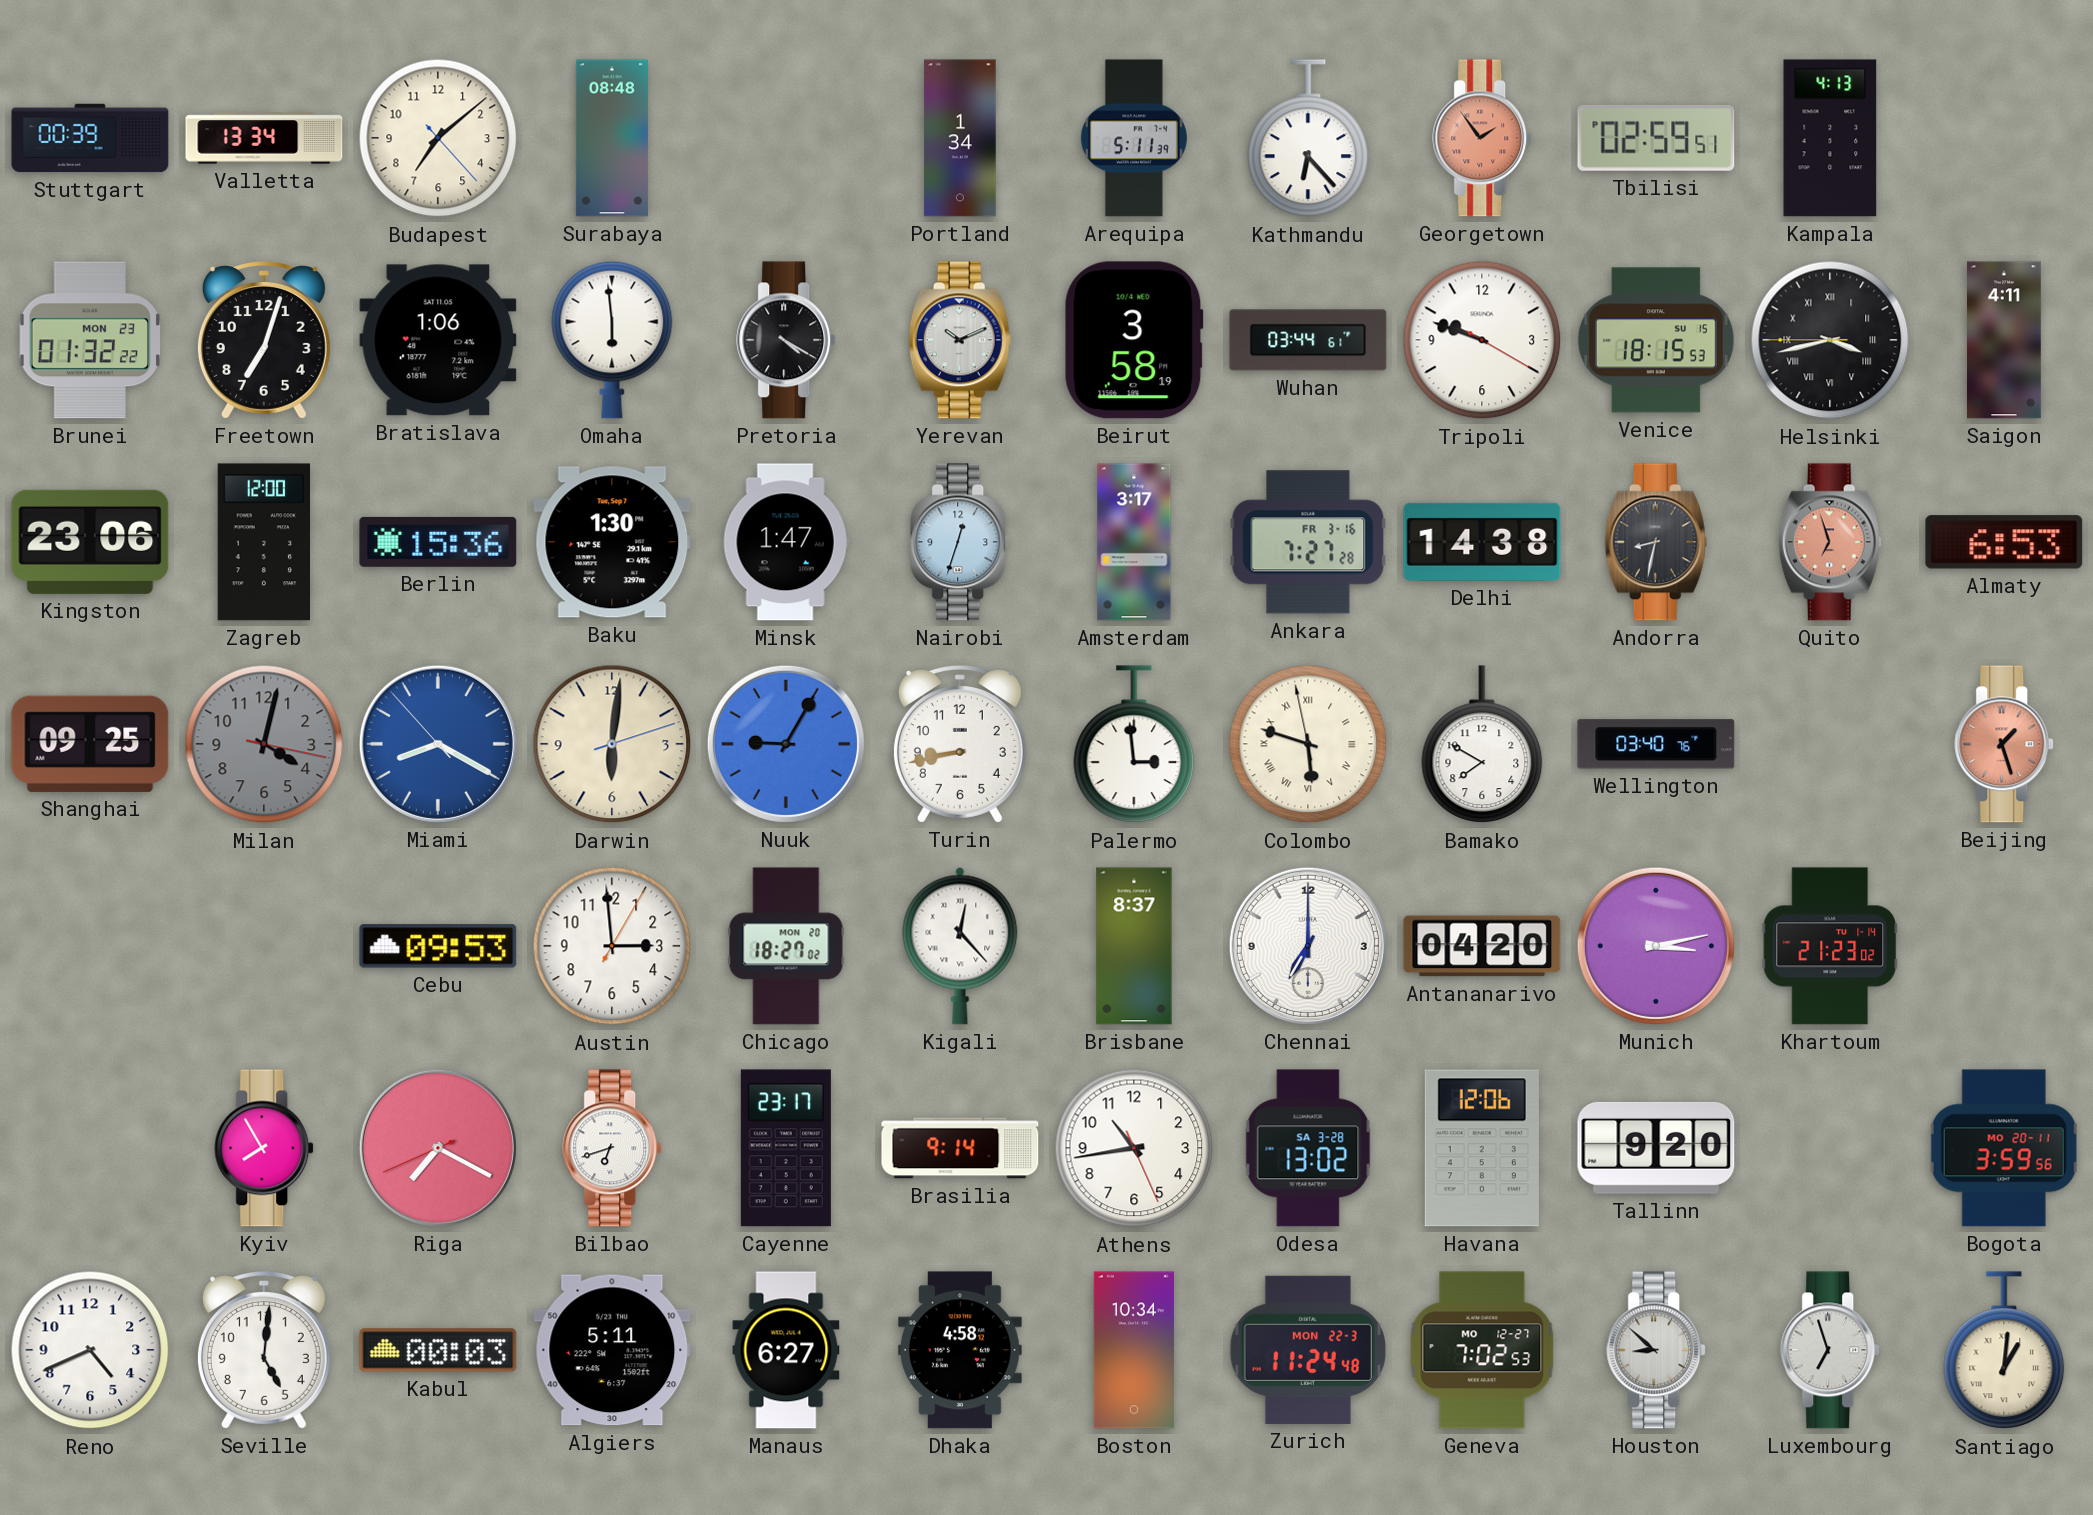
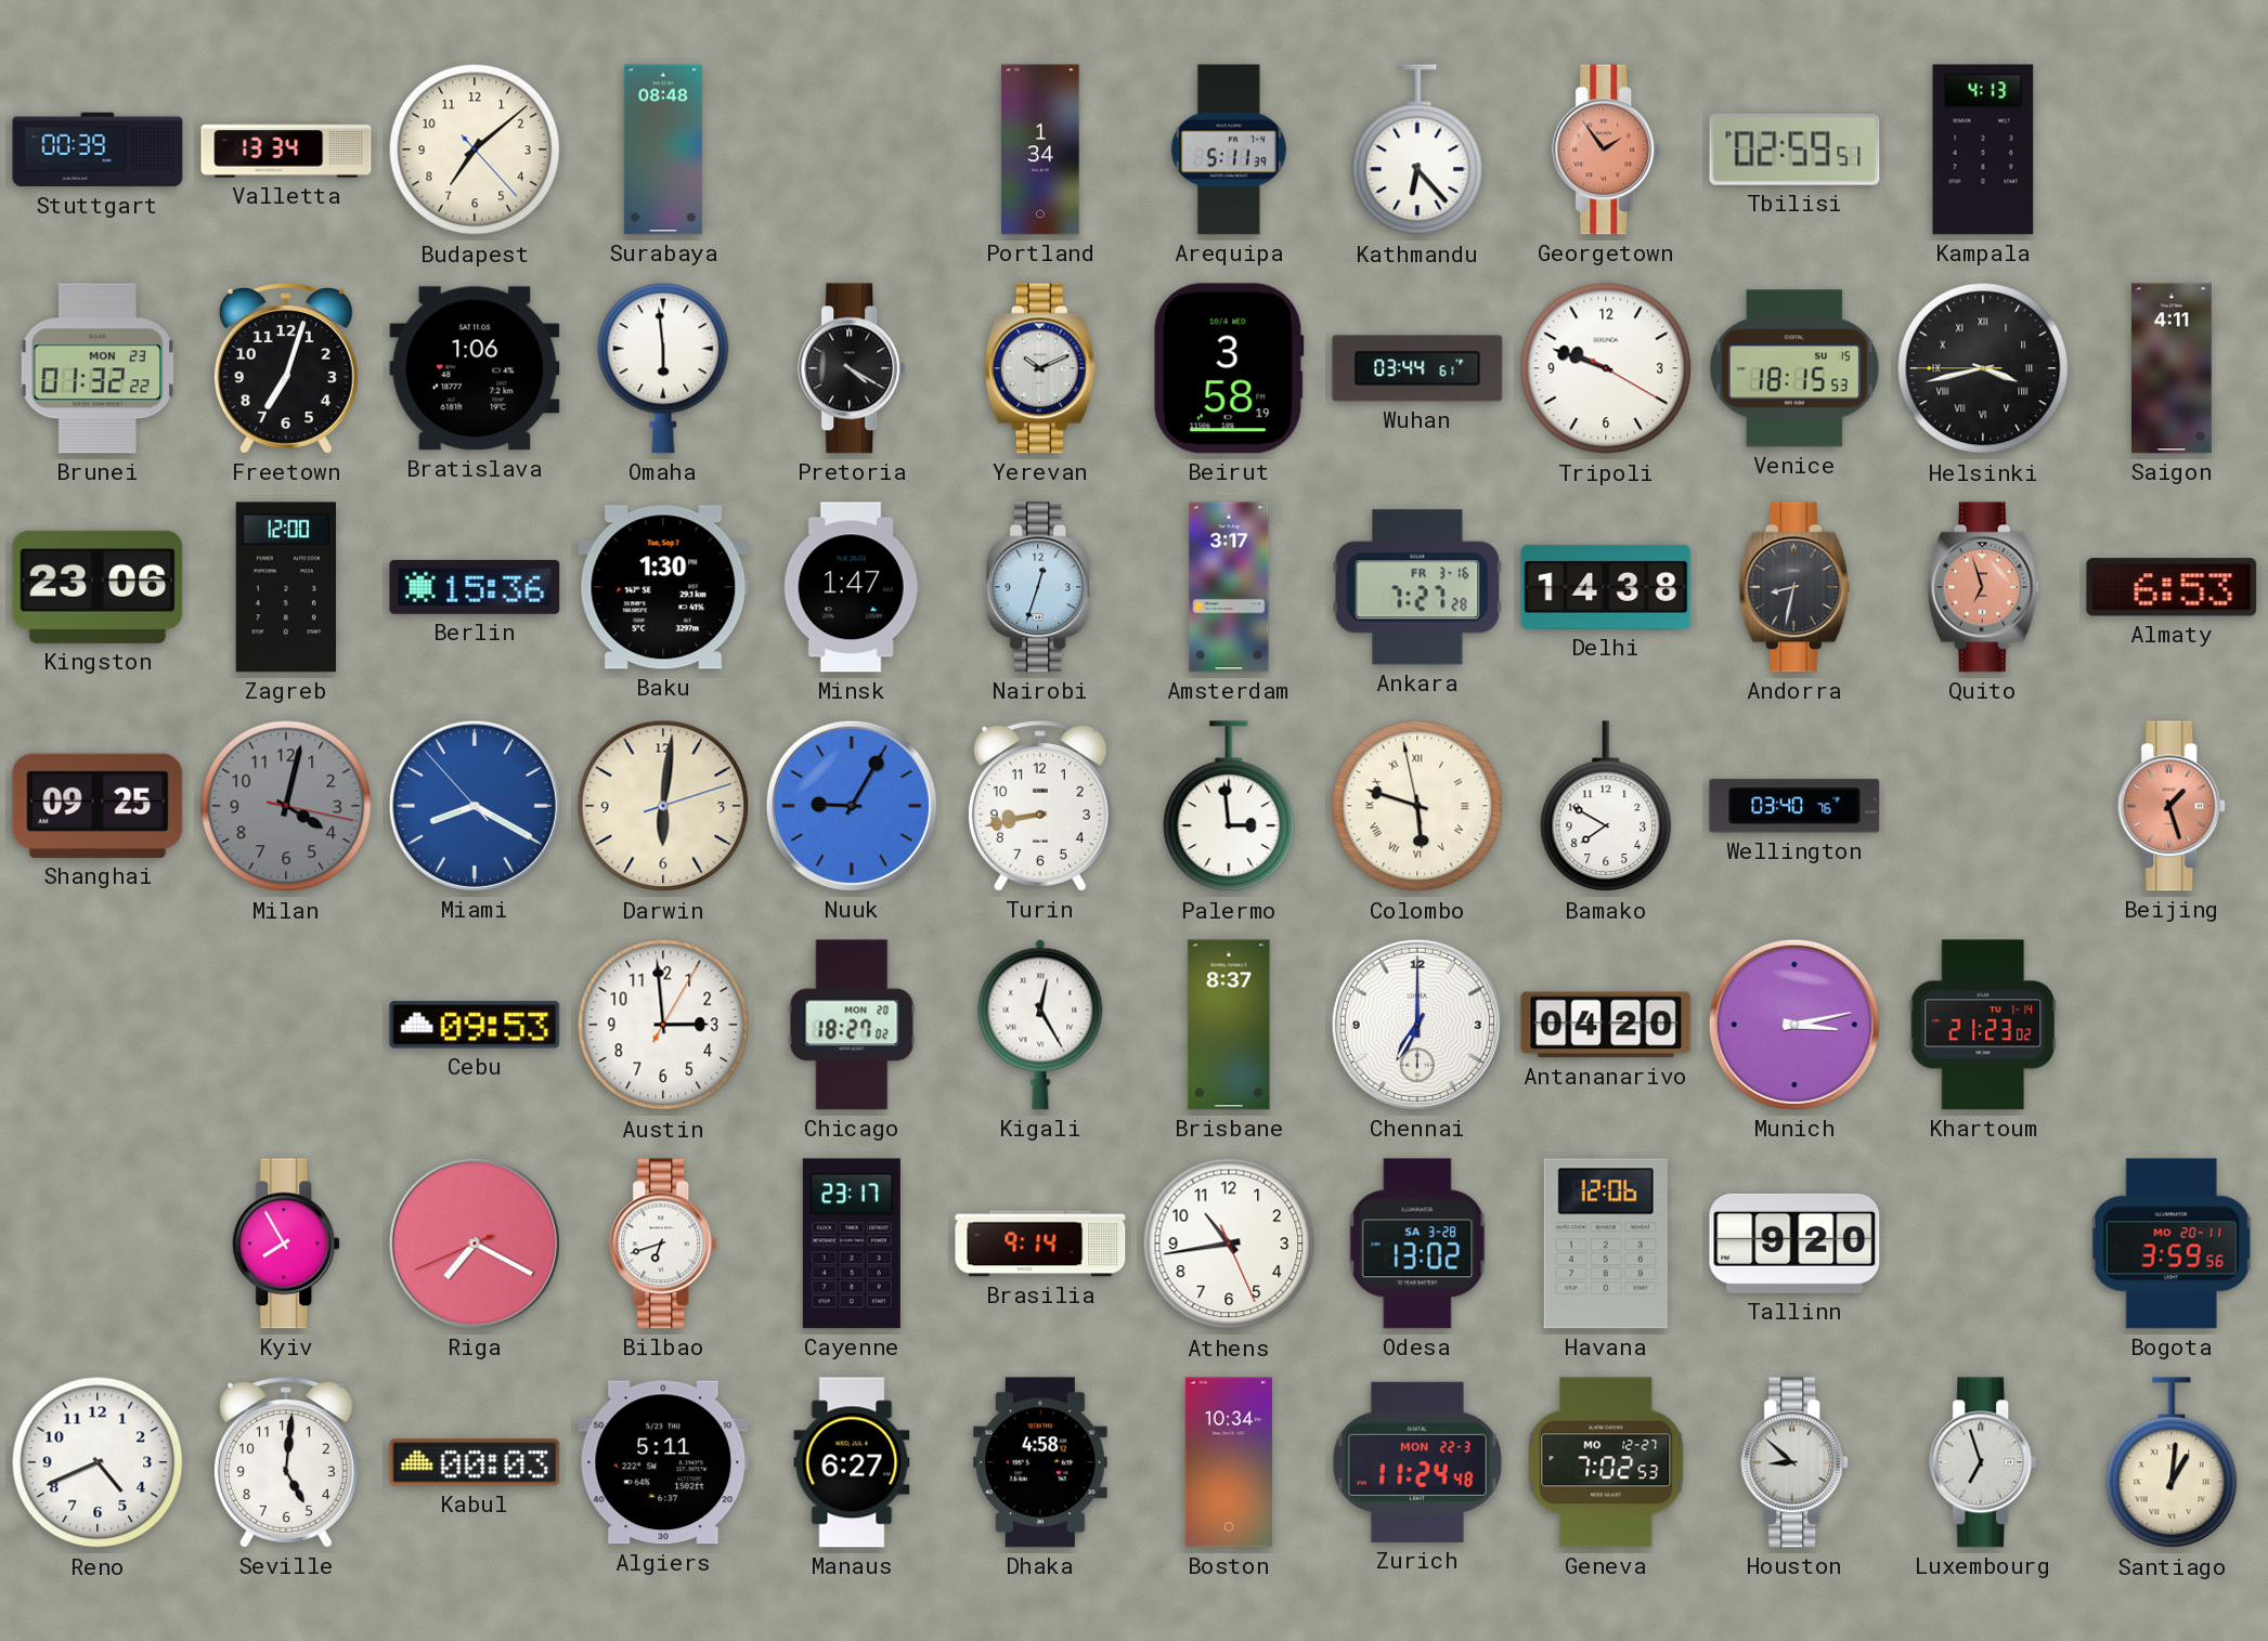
Kigali: 12:23 -> 12:25
